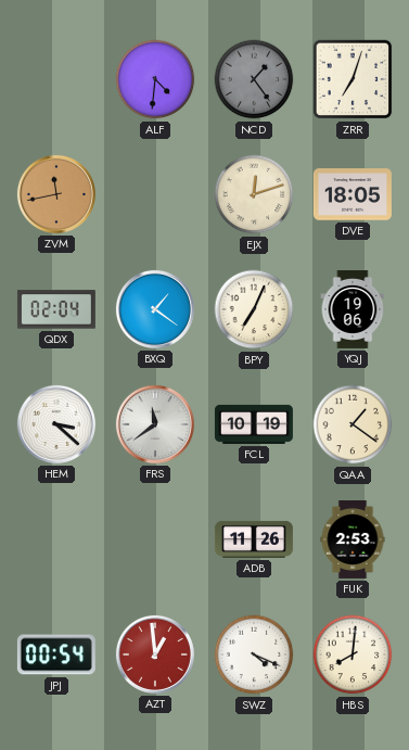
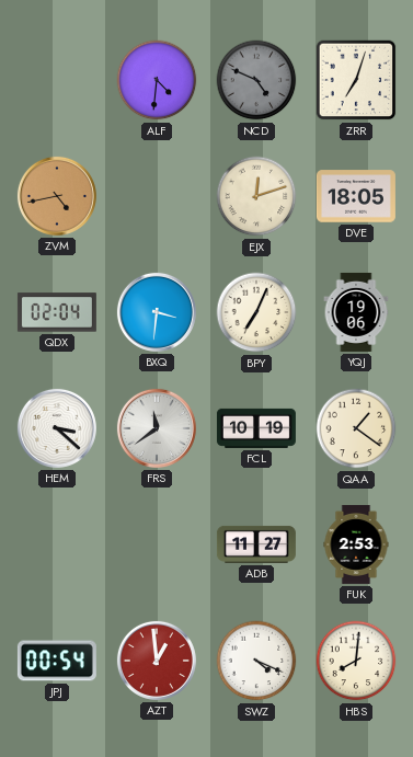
NCD: 1:24 -> 4:49
ZVM: 11:43 -> 4:43
BXQ: 1:21 -> 3:31
ADB: 11:26 -> 11:27
